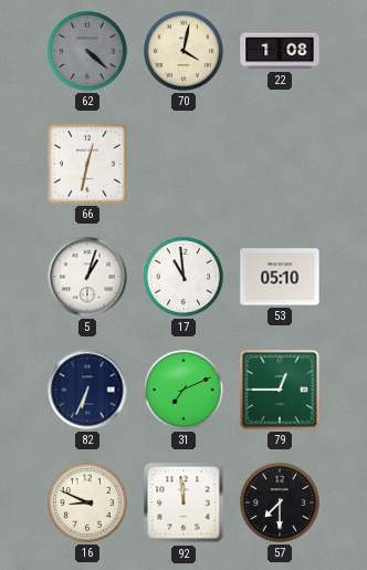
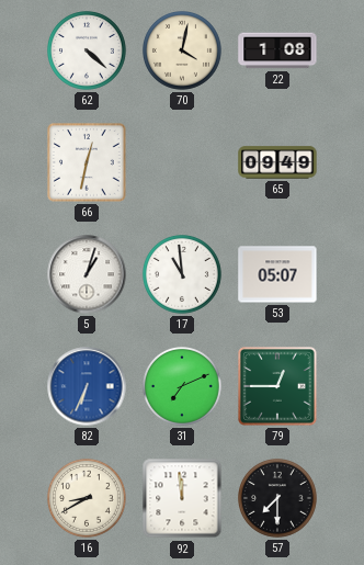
62 dial: grey -> white
65: none -> 09:49
53: 05:10 -> 05:07
82 dial: navy -> blue
16: 8:49 -> 8:40
